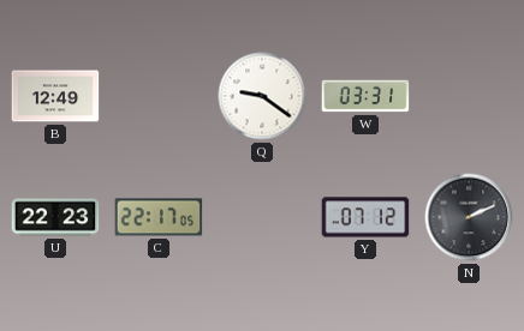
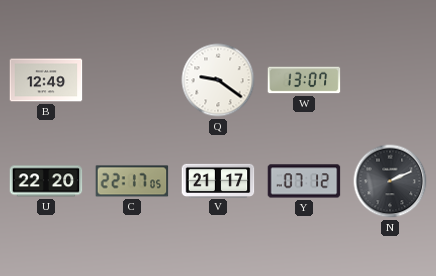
W: 03:31 -> 13:07
U: 22:23 -> 22:20
V: none -> 21:17
